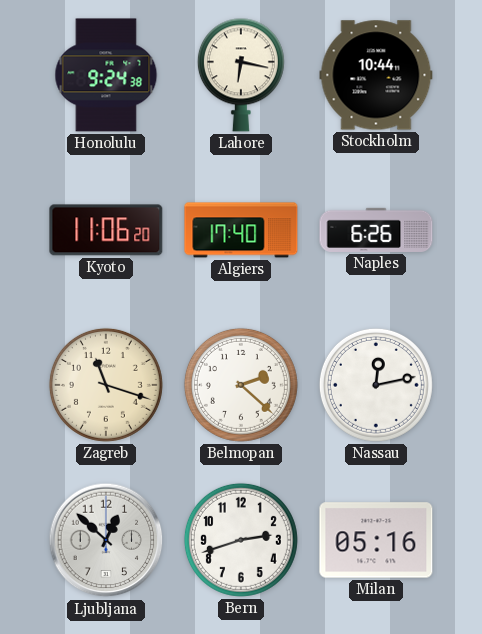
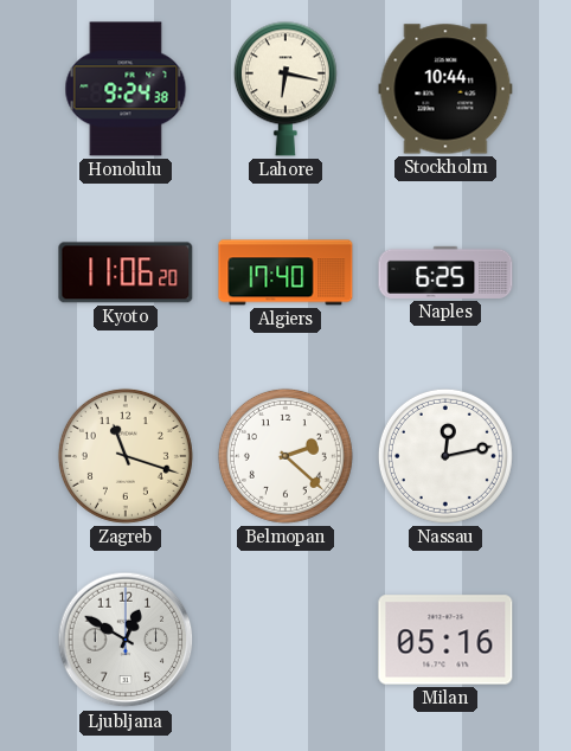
Naples: 6:26 -> 6:25
Ljubljana: 12:52 -> 12:50
Bern: 2:42 -> none
